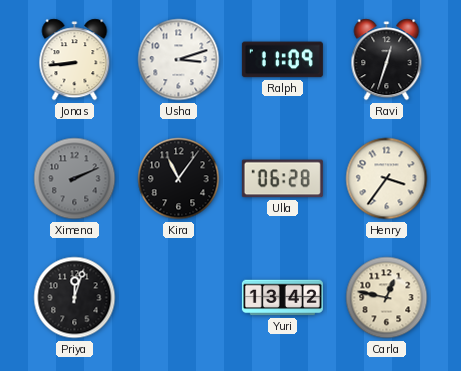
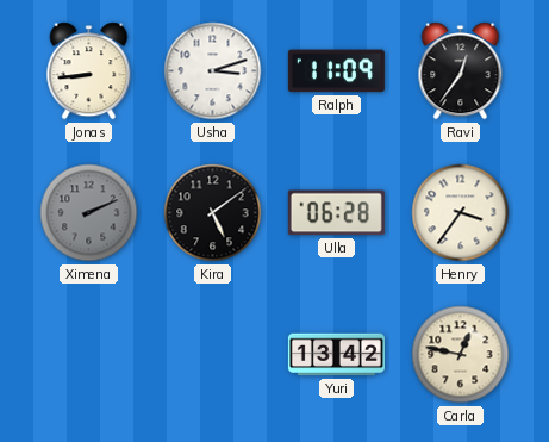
Ravi: 12:33 -> 12:36
Kira: 11:06 -> 5:09
Priya: 12:03 -> none
